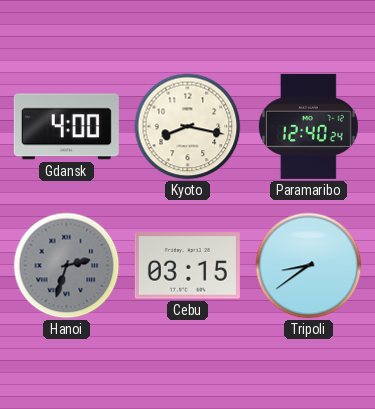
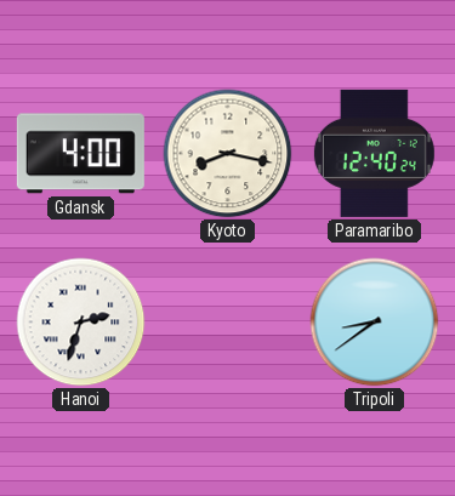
Hanoi dial: grey -> white
Cebu: 03:15 -> none
